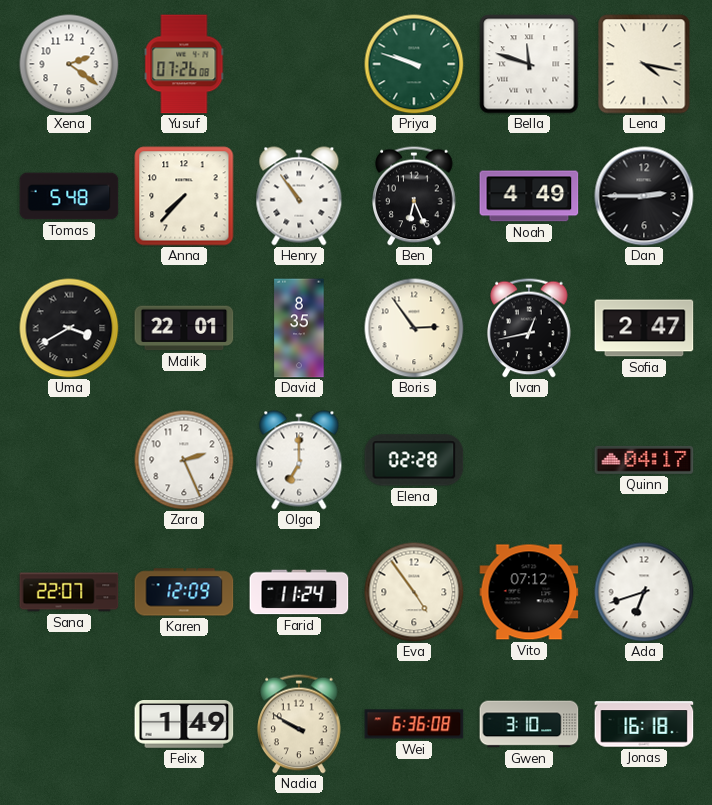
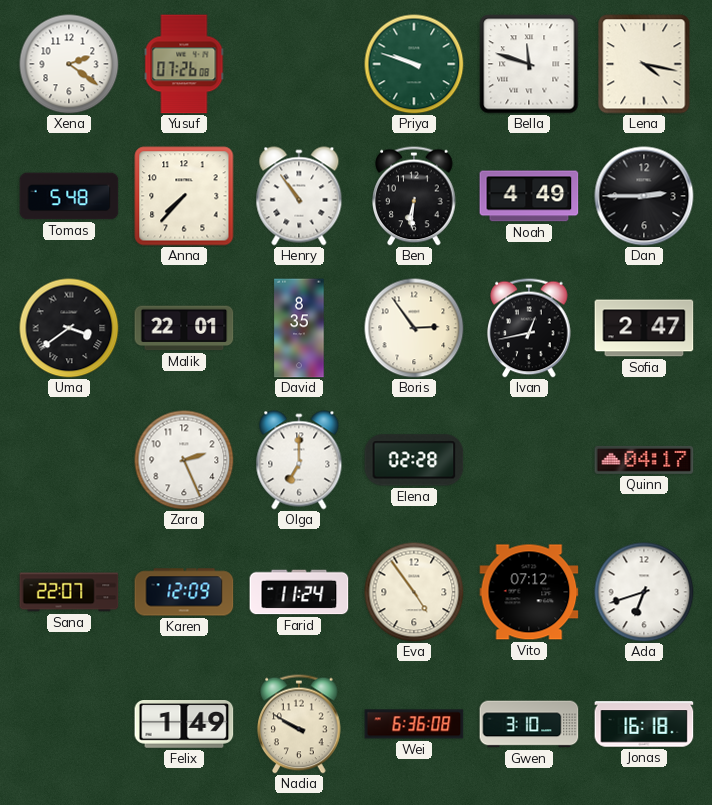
Ben: 6:26 -> 6:31
Uma: 3:40 -> 3:39
